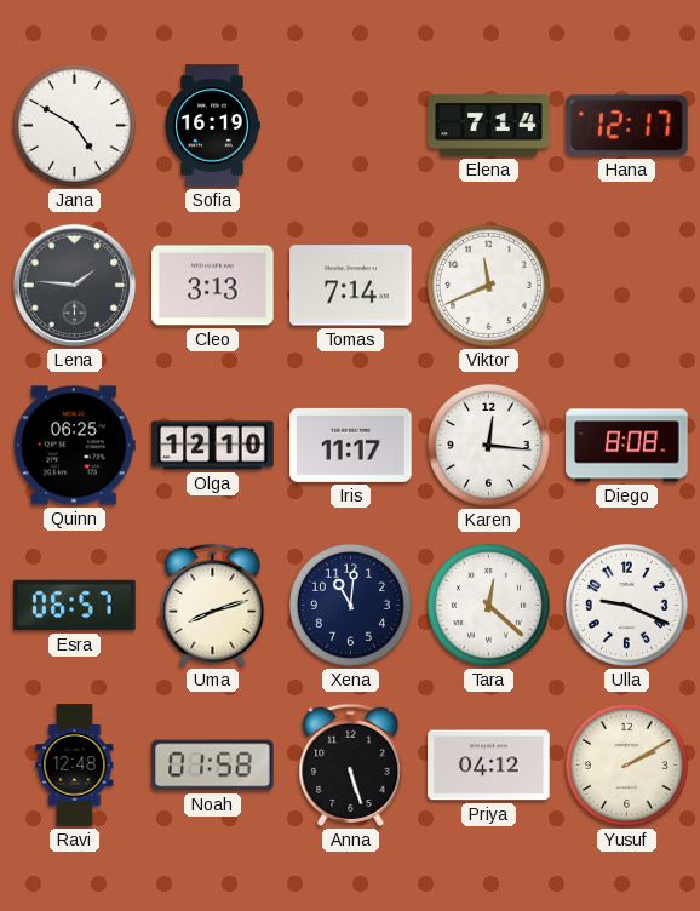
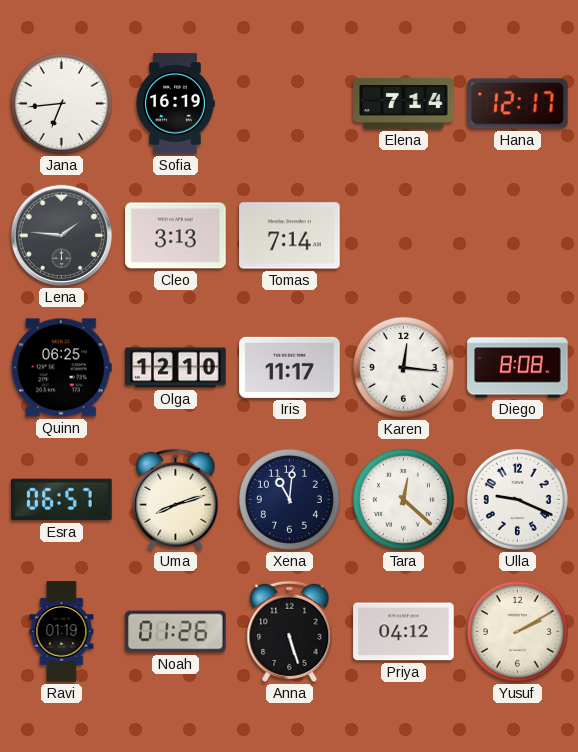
Jana: 4:50 -> 6:44
Viktor: 11:41 -> none
Ravi: 12:48 -> 01:19
Noah: 01:58 -> 01:26
